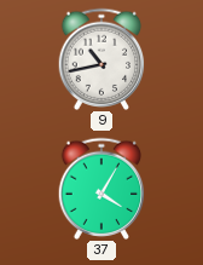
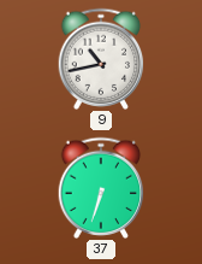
37: 4:05 -> 6:33
